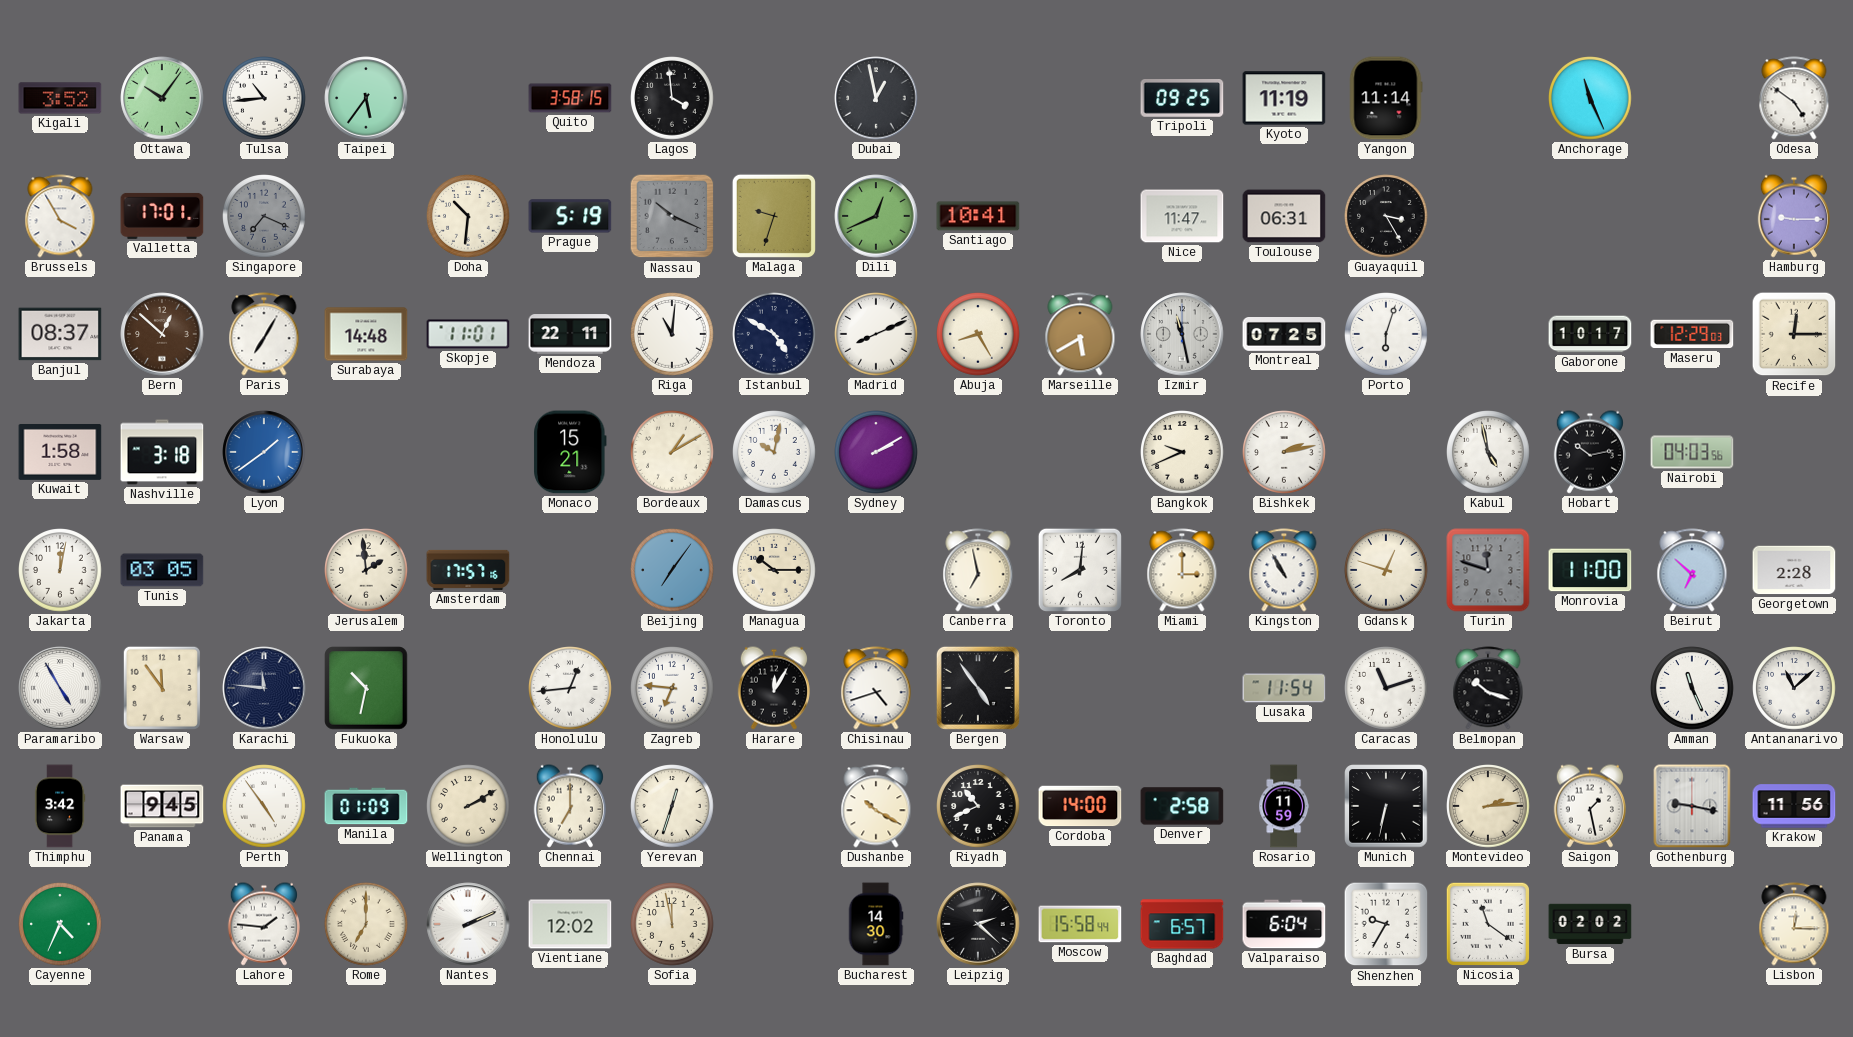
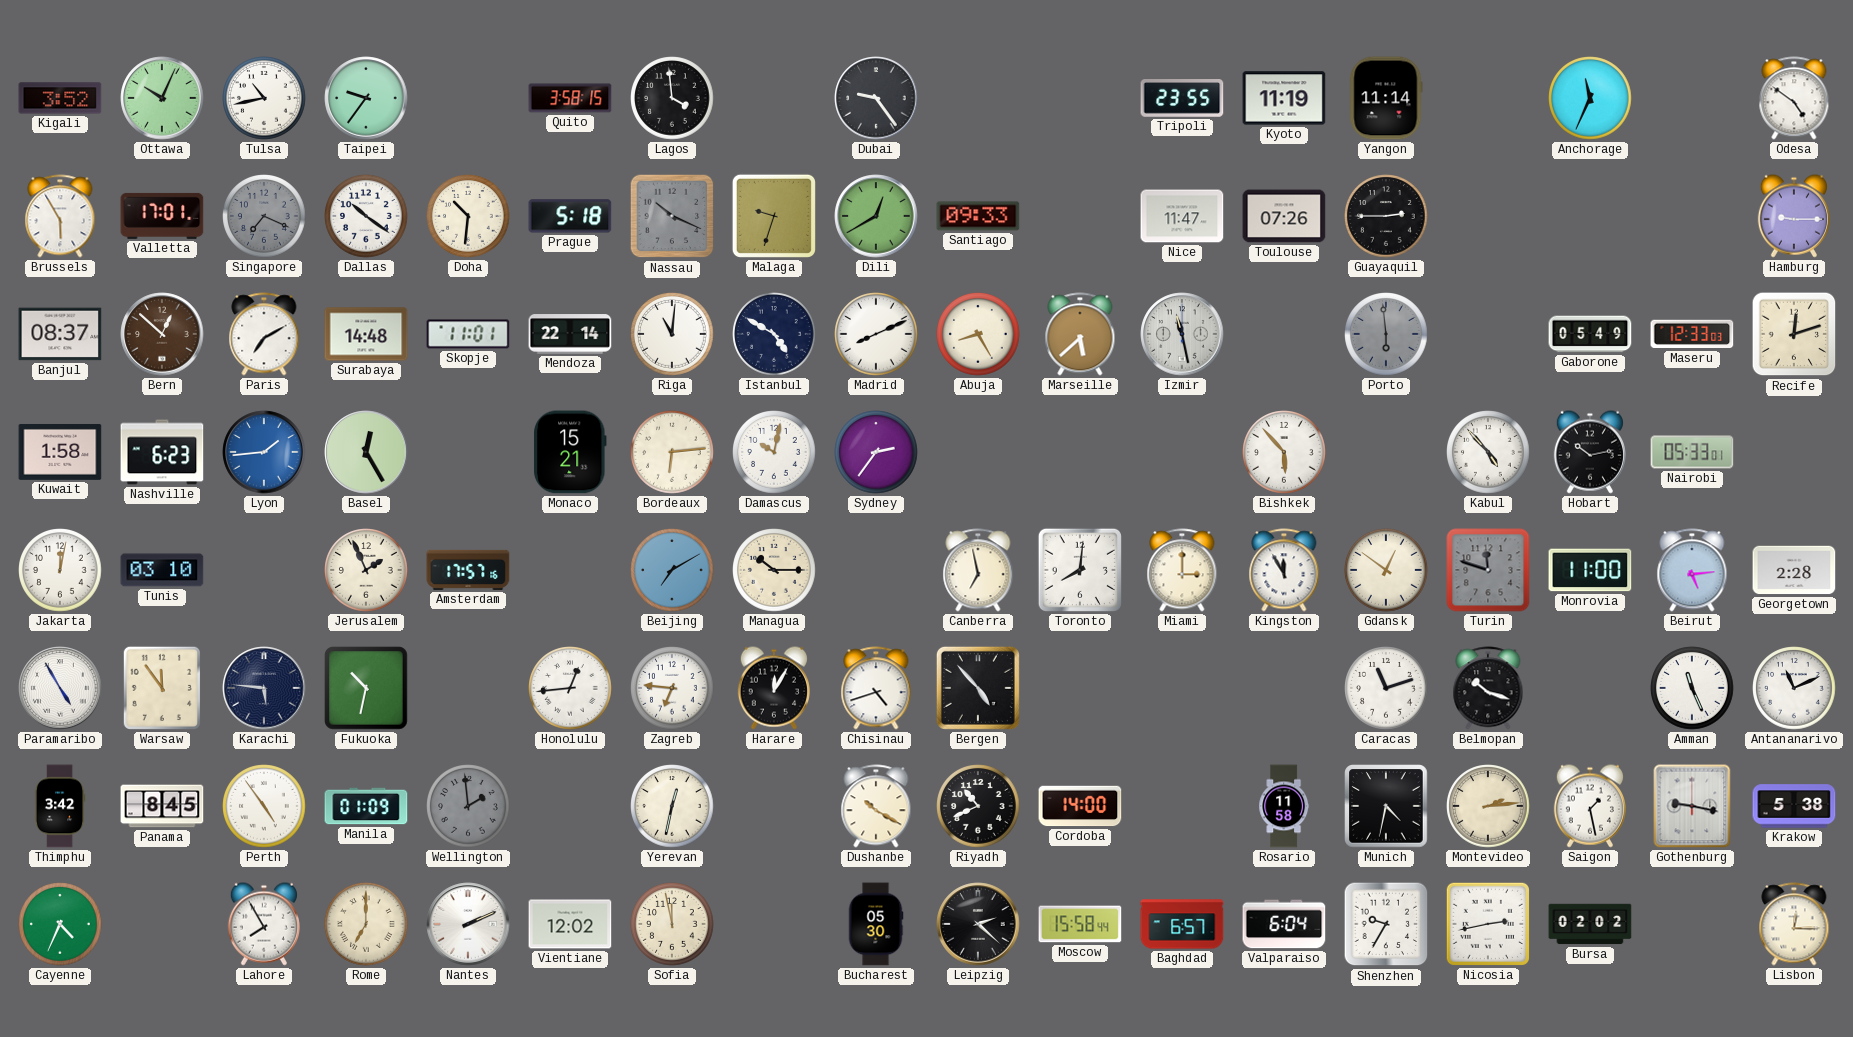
Ottawa: 10:06 -> 10:04
Tulsa: 10:44 -> 10:43
Taipei: 5:36 -> 9:36
Dubai: 12:58 -> 9:24
Tripoli: 09:25 -> 23:55
Anchorage: 11:26 -> 11:34
Brussels: 3:55 -> 5:55
Dallas: none -> 10:21
Prague: 5:19 -> 5:18
Dili: 12:41 -> 12:40
Santiago: 10:41 -> 09:33
Toulouse: 06:31 -> 07:26
Guayaquil: 3:25 -> 2:45
Paris: 7:05 -> 7:10
Mendoza: 22:11 -> 22:14
Marseille: 5:40 -> 5:38
Montreal: 07:25 -> none
Porto: 6:03 -> 5:59
Porto dial: white -> grey
Gaborone: 10:17 -> 05:49
Maseru: 12:29 -> 12:33
Recife: 12:15 -> 12:12
Nashville: 3:18 -> 6:23
Lyon: 1:39 -> 1:44
Basel: none -> 12:25
Bordeaux: 1:10 -> 6:14
Sydney: 2:10 -> 2:36
Bangkok: 9:41 -> none
Bishkek: 2:13 -> 5:53
Kabul: 4:58 -> 4:53
Nairobi: 04:03 -> 05:33
Tunis: 03:05 -> 03:10
Jerusalem: 1:59 -> 1:56
Beijing: 7:06 -> 7:10
Kingston: 10:55 -> 11:55
Gdansk: 12:48 -> 12:51
Beirut: 6:52 -> 5:14
Karachi: 11:46 -> 5:46
Bergen: 4:54 -> 4:53
Lusaka: 11:54 -> none
Antananarivo: 11:08 -> 11:11
Panama: 9:45 -> 8:45
Wellington: 2:10 -> 1:59
Wellington dial: cream -> grey
Chennai: 7:00 -> none
Yerevan: 12:33 -> 12:32
Denver: 2:58 -> none
Rosario: 11:59 -> 11:58
Munich: 6:32 -> 4:32
Krakow: 11:56 -> 5:38
Lahore: 1:46 -> 7:55
Bucharest: 14:30 -> 05:30
Nicosia: 11:21 -> 2:43
